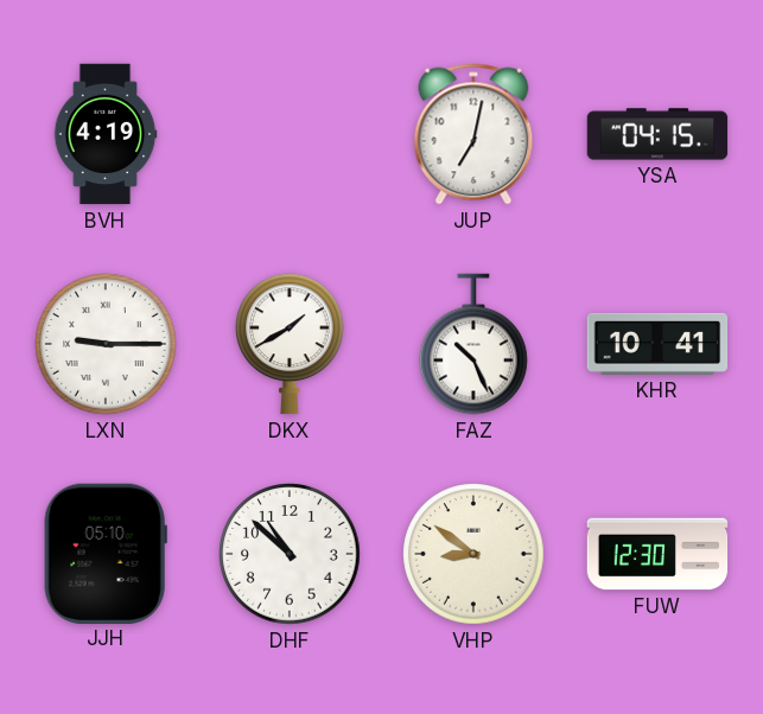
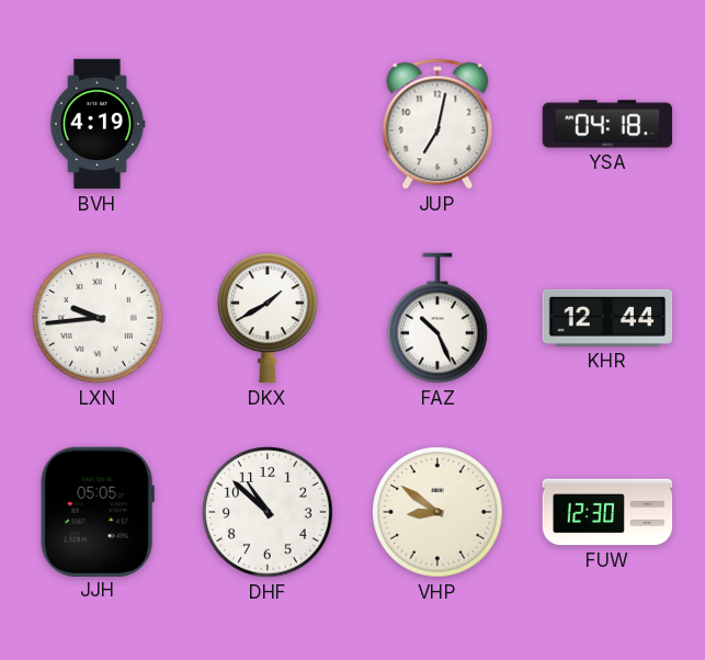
YSA: 04:15 -> 04:18
LXN: 9:15 -> 9:44
KHR: 10:41 -> 12:44
JJH: 05:10 -> 05:05
